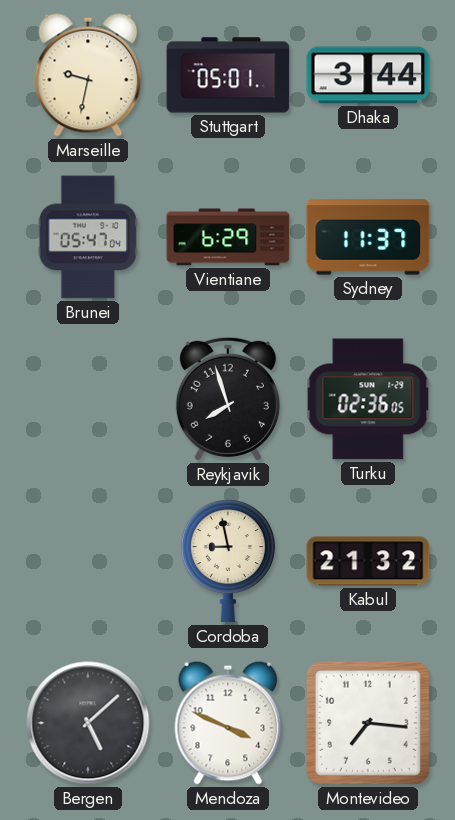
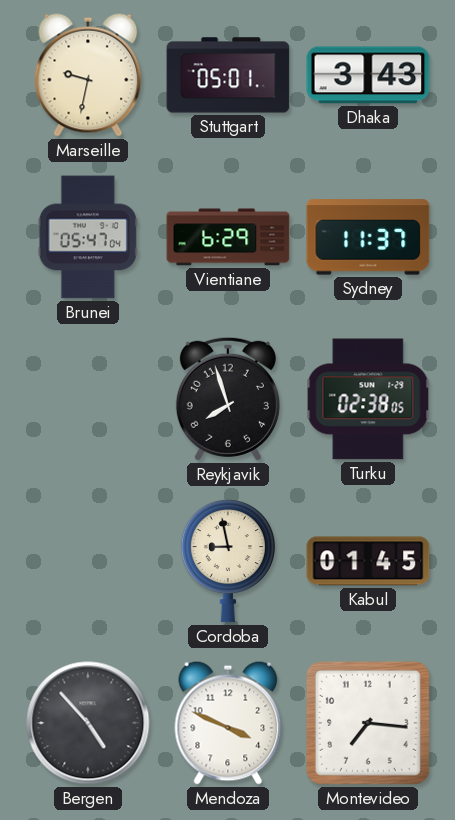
Dhaka: 3:44 -> 3:43
Turku: 02:36 -> 02:38
Kabul: 21:32 -> 01:45
Bergen: 5:08 -> 4:53
